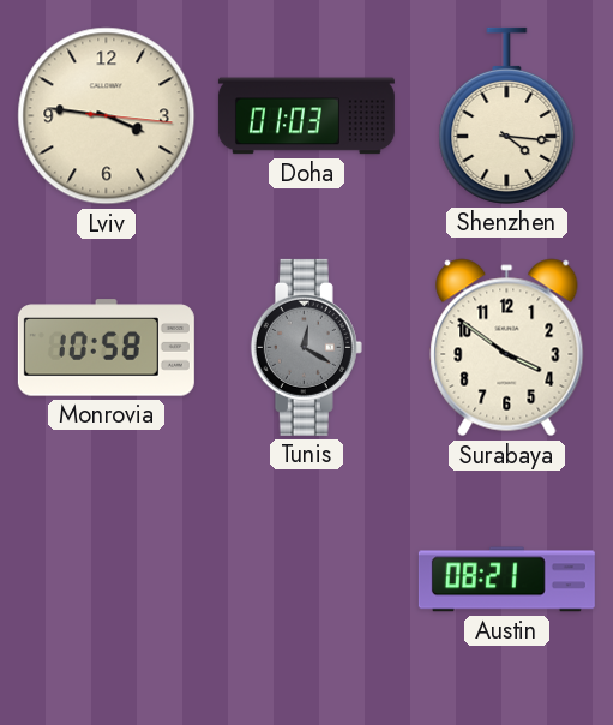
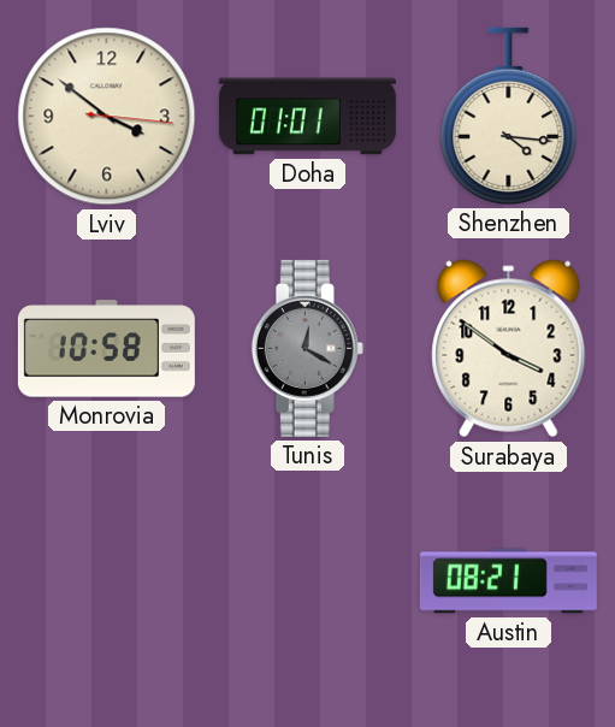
Lviv: 3:46 -> 3:51
Doha: 01:03 -> 01:01
